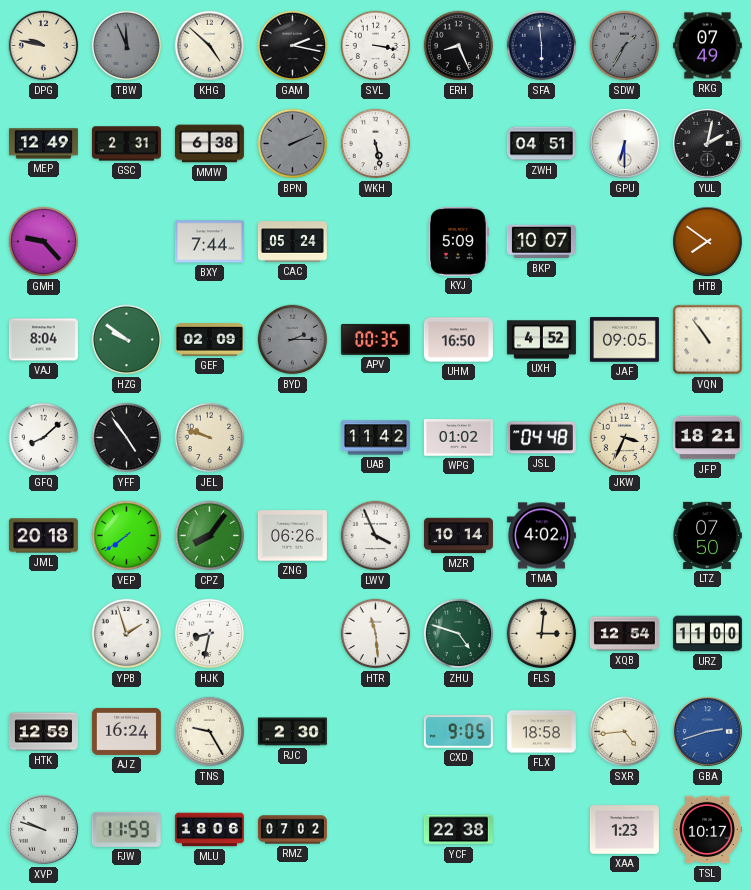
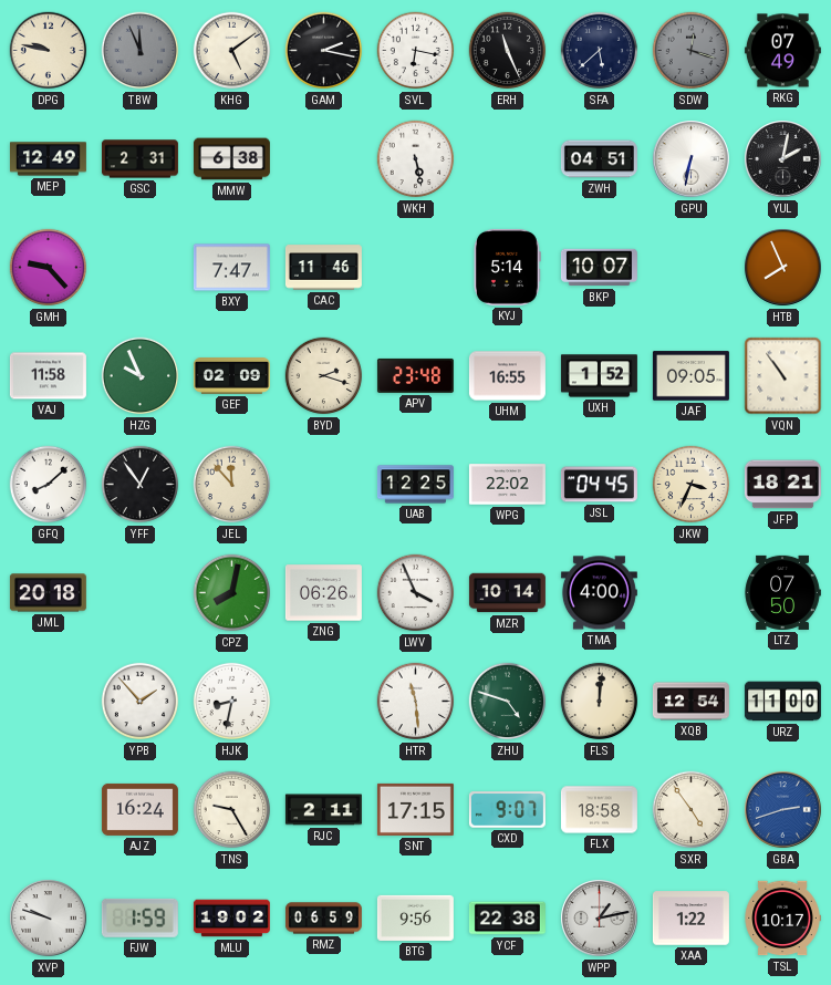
KHG: 4:52 -> 5:09
SVL: 3:17 -> 6:17
ERH: 8:26 -> 11:26
SFA: 5:59 -> 5:38
SDW: 1:35 -> 12:18
BPN: 2:11 -> none
GPU: 6:30 -> 6:32
BXY: 7:44 -> 7:47
CAC: 05:24 -> 11:46
KYJ: 5:09 -> 5:14
HTB: 7:51 -> 7:56
VAJ: 8:04 -> 11:58
HZG: 9:51 -> 9:56
BYD: 2:15 -> 2:18
BYD dial: grey -> cream
APV: 00:35 -> 23:48
UHM: 16:50 -> 16:55
UXH: 4:52 -> 1:52
YFF: 4:54 -> 12:54
JEL: 9:48 -> 11:53
UAB: 11:42 -> 12:25
WPG: 01:02 -> 22:02
JSL: 04:48 -> 04:45
VEP: 7:39 -> none
CPZ: 8:06 -> 8:02
TMA: 4:02 -> 4:00
YPB: 1:57 -> 1:53
FLS: 3:01 -> 12:01
HTK: 12:59 -> none
RJC: 2:30 -> 2:11
SNT: none -> 17:15
CXD: 9:05 -> 9:07
SXR: 4:44 -> 4:54
FJW: 11:59 -> 1:59
MLU: 18:06 -> 19:02
RMZ: 07:02 -> 06:59
BTG: none -> 9:56
WPP: none -> 1:13
XAA: 1:23 -> 1:22
